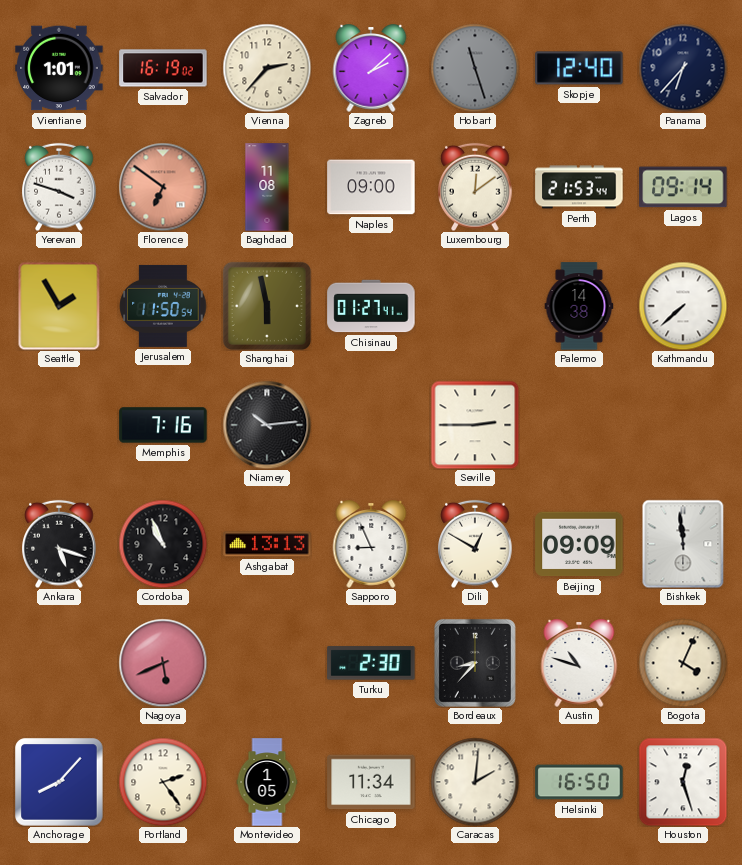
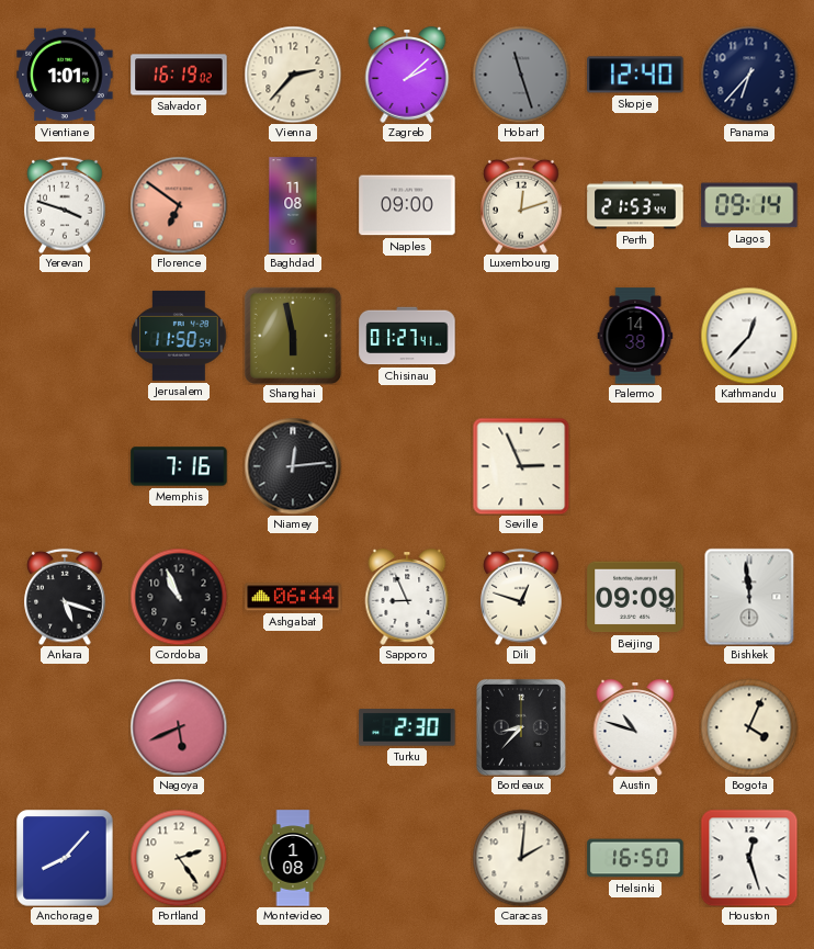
Luxembourg: 12:09 -> 12:12
Seattle: 1:55 -> none
Kathmandu: 7:38 -> 12:37
Niamey: 10:14 -> 12:14
Seville: 2:45 -> 2:56
Ashgabat: 13:13 -> 06:44
Dili: 12:50 -> 12:48
Montevideo: 1:05 -> 1:08
Chicago: 11:34 -> none
